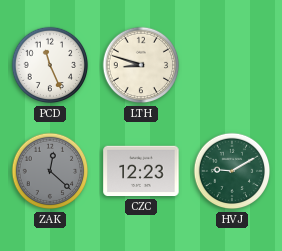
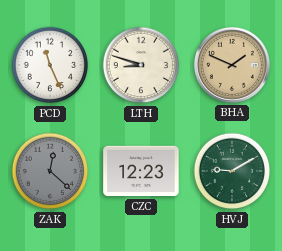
BHA: none -> 1:49
